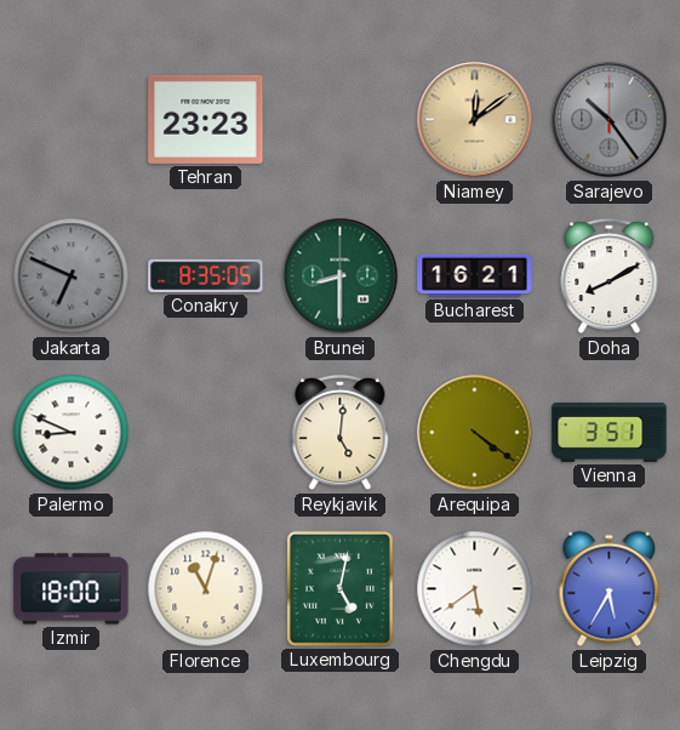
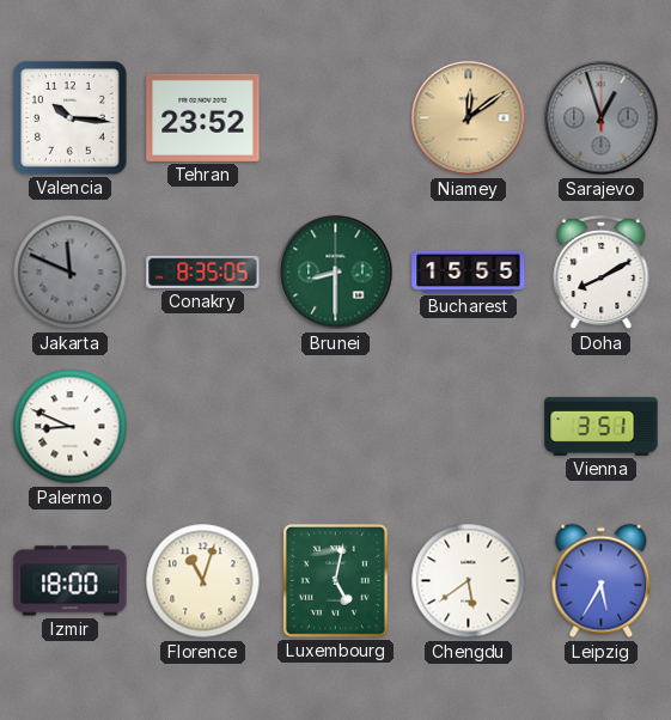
Valencia: none -> 10:16
Tehran: 23:23 -> 23:52
Sarajevo: 10:24 -> 12:57
Jakarta: 6:49 -> 11:49
Bucharest: 16:21 -> 15:55
Reykjavik: 5:01 -> none
Arequipa: 4:21 -> none
